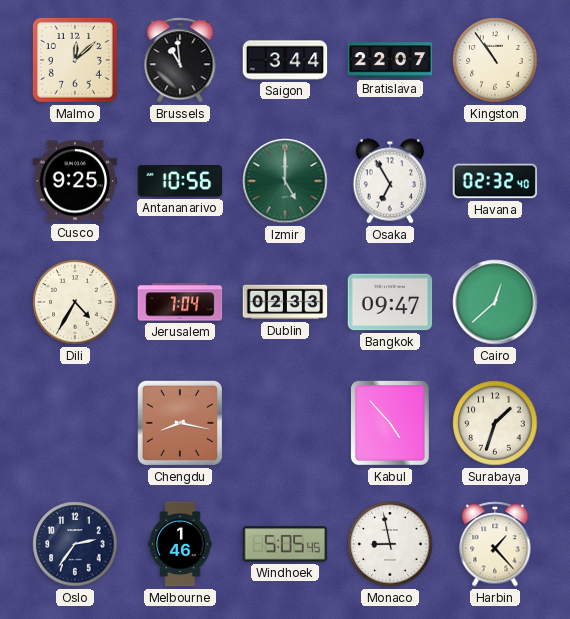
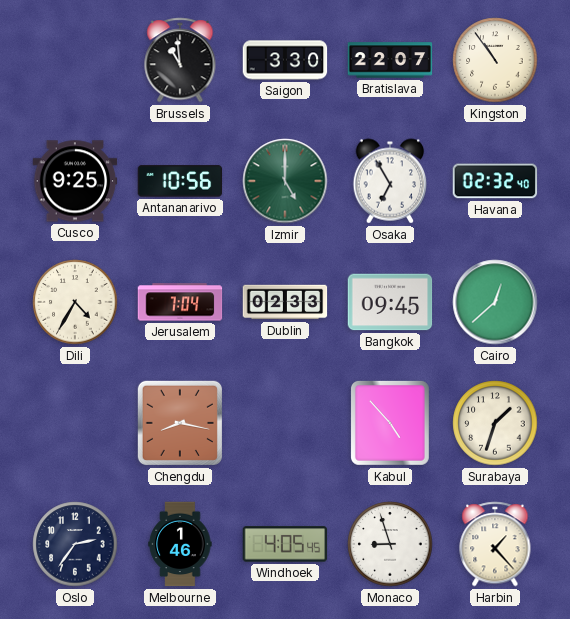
Malmo: 12:08 -> none
Saigon: 3:44 -> 3:30
Bangkok: 09:47 -> 09:45
Windhoek: 5:05 -> 4:05
Monaco: 8:58 -> 8:57
